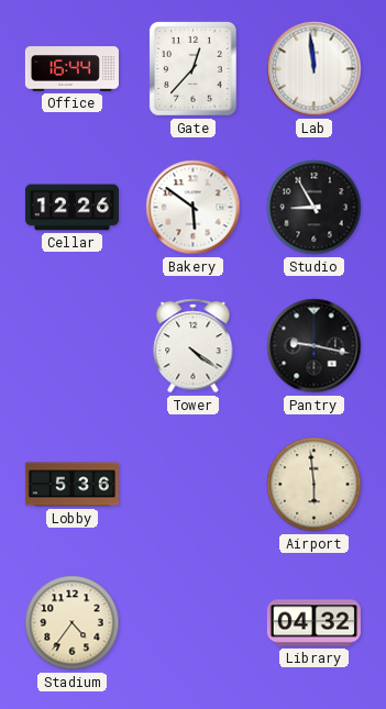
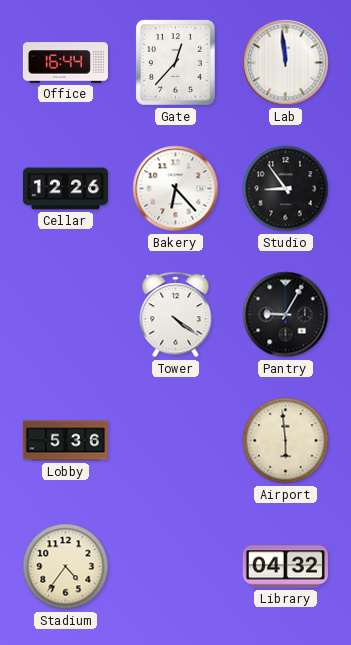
Bakery: 5:51 -> 6:23
Studio: 8:55 -> 8:54
Pantry: 9:17 -> 9:05
